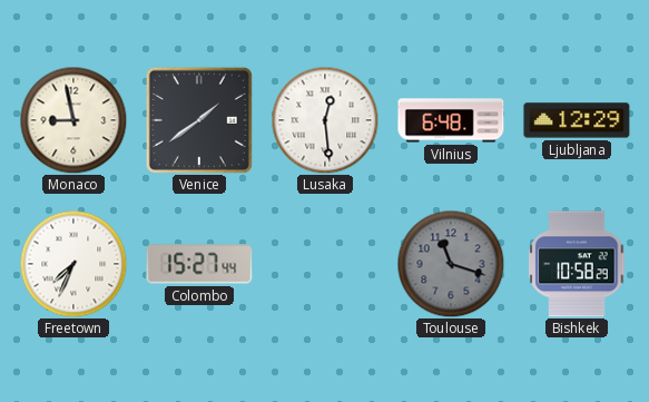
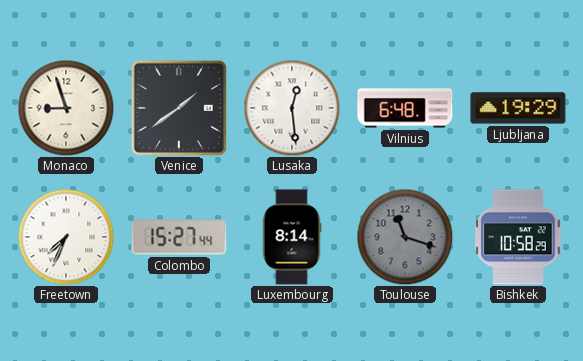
Monaco: 8:58 -> 8:57
Ljubljana: 12:29 -> 19:29
Luxembourg: none -> 8:14
